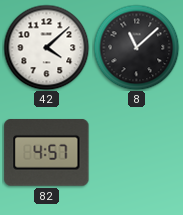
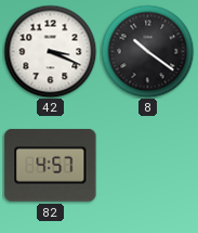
42: 4:08 -> 3:19
8: 11:08 -> 10:21
